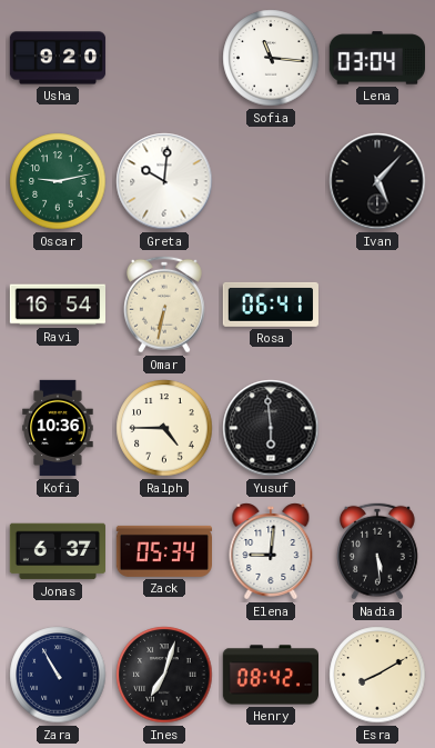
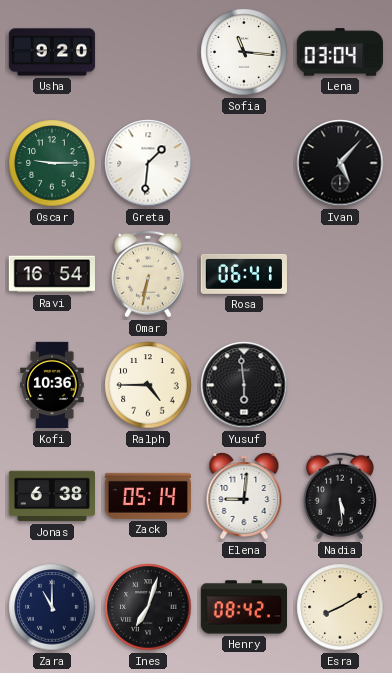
Oscar: 9:13 -> 9:15
Greta: 10:01 -> 1:31
Jonas: 6:37 -> 6:38
Zack: 05:34 -> 05:14
Zara: 10:55 -> 11:00
